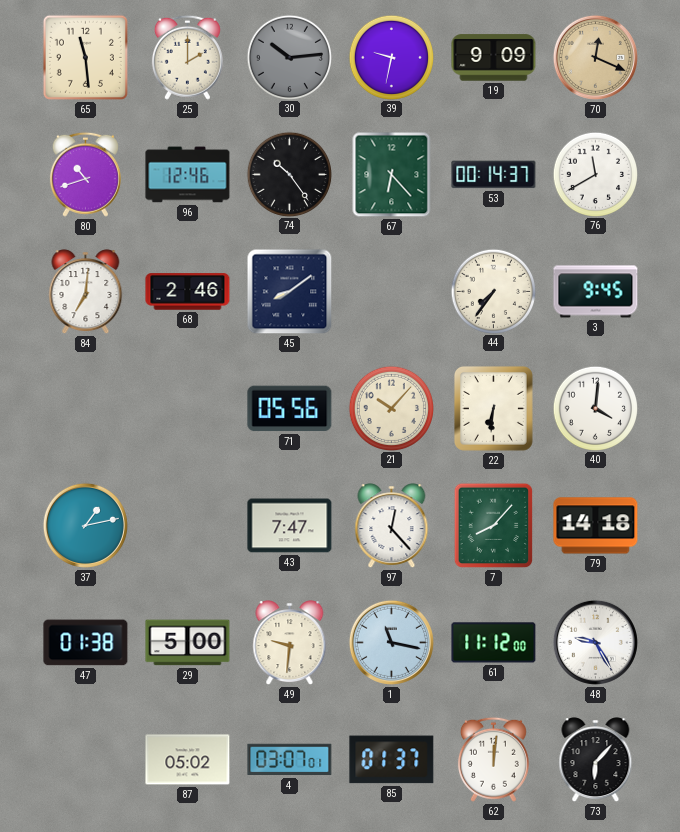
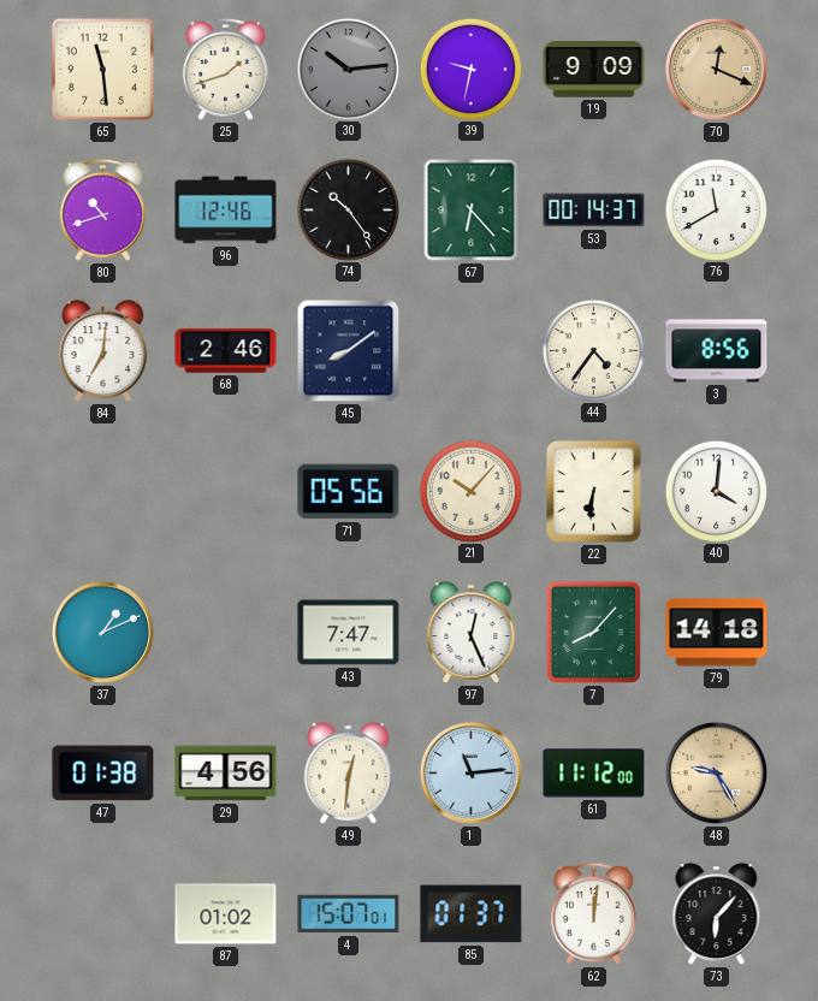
25: 2:00 -> 1:42
44: 7:36 -> 4:36
3: 9:45 -> 8:56
37: 1:13 -> 1:11
97: 12:23 -> 12:26
29: 5:00 -> 4:56
49: 9:31 -> 12:31
1: 11:17 -> 11:14
48 dial: white -> champagne
87: 05:02 -> 01:02
4: 03:07 -> 15:07
